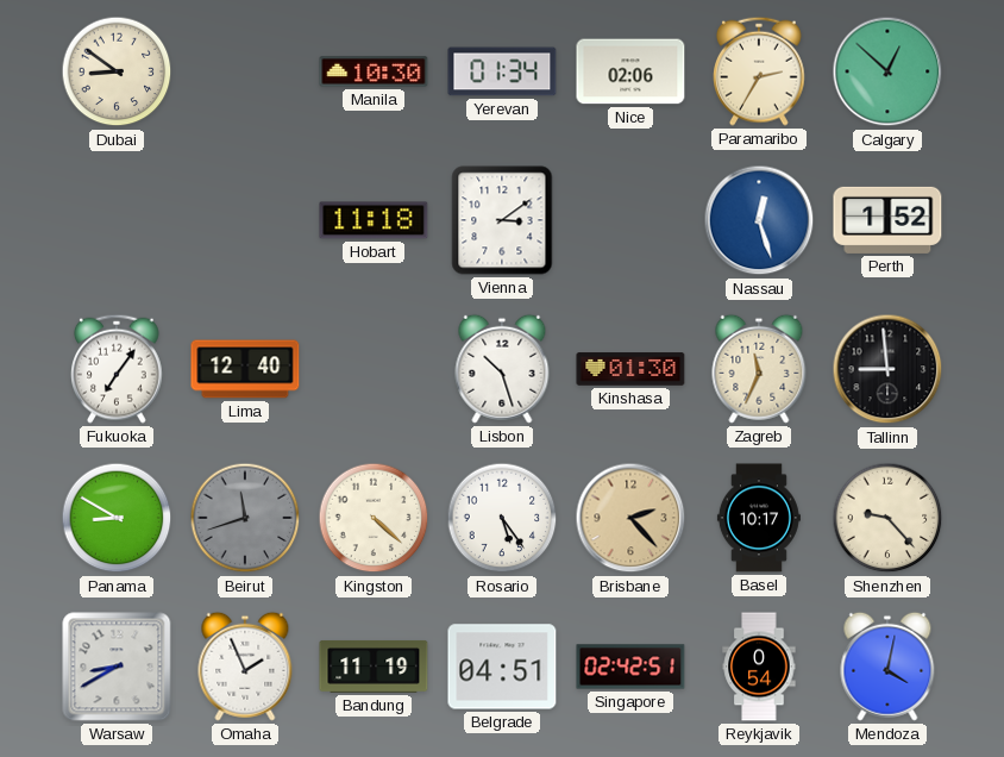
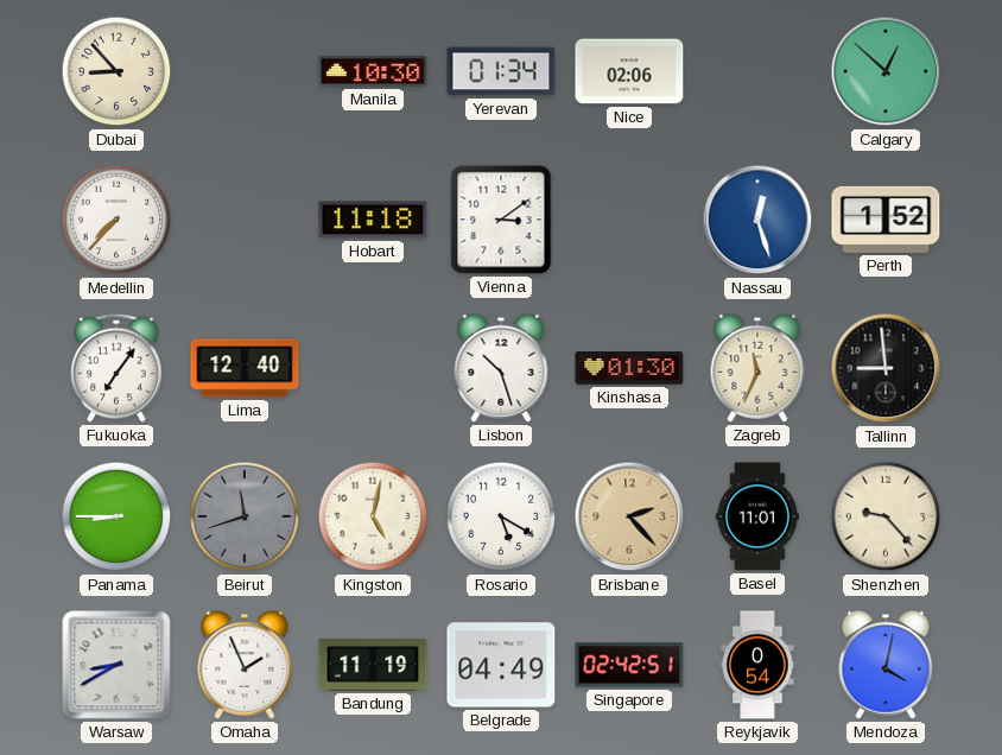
Dubai: 8:51 -> 8:53
Paramaribo: 2:35 -> none
Medellin: none -> 7:37
Panama: 8:50 -> 8:45
Kingston: 4:22 -> 5:02
Rosario: 5:24 -> 5:20
Basel: 10:17 -> 11:01
Belgrade: 04:51 -> 04:49
